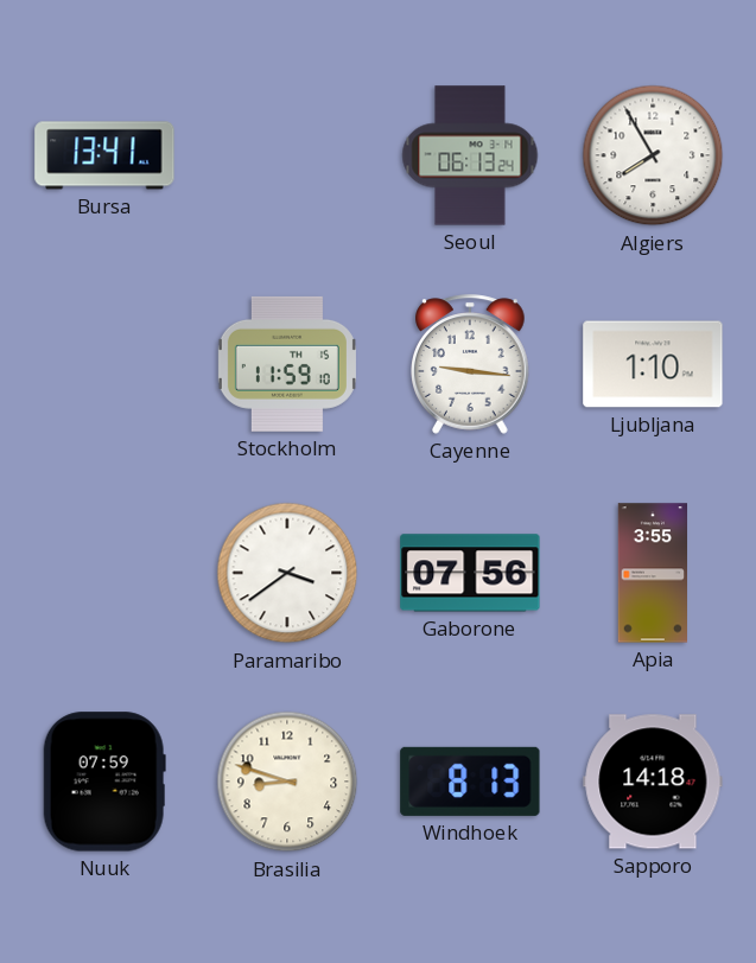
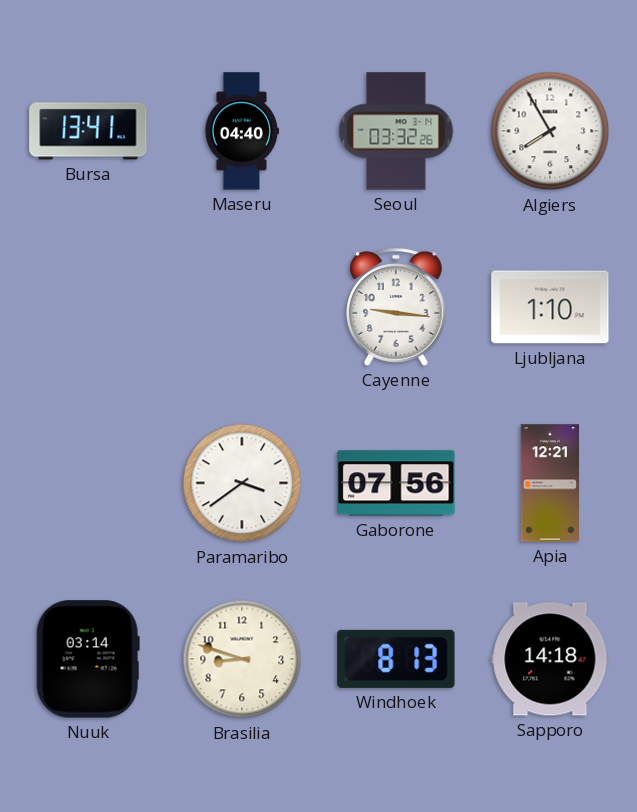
Maseru: none -> 04:40
Seoul: 06:13 -> 03:32
Stockholm: 11:59 -> none
Apia: 3:55 -> 12:21
Nuuk: 07:59 -> 03:14
